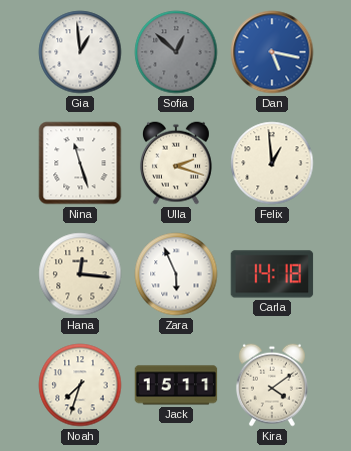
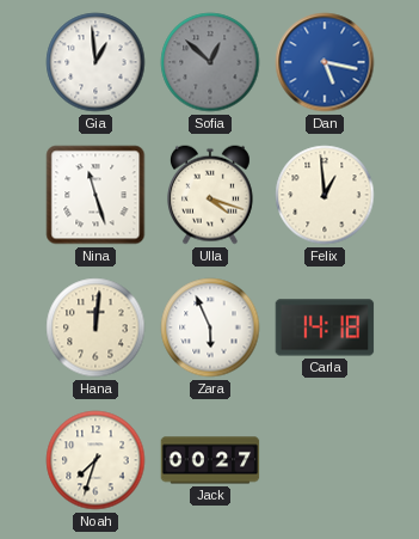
Ulla: 2:18 -> 4:18
Hana: 12:16 -> 12:01
Jack: 15:11 -> 00:27
Kira: 4:09 -> none
